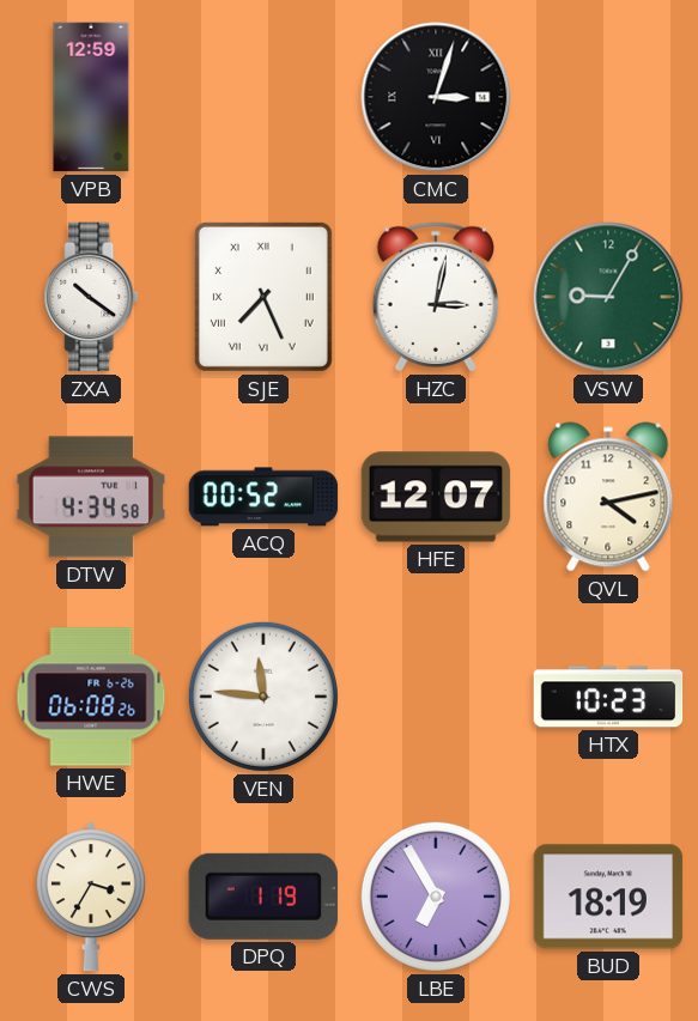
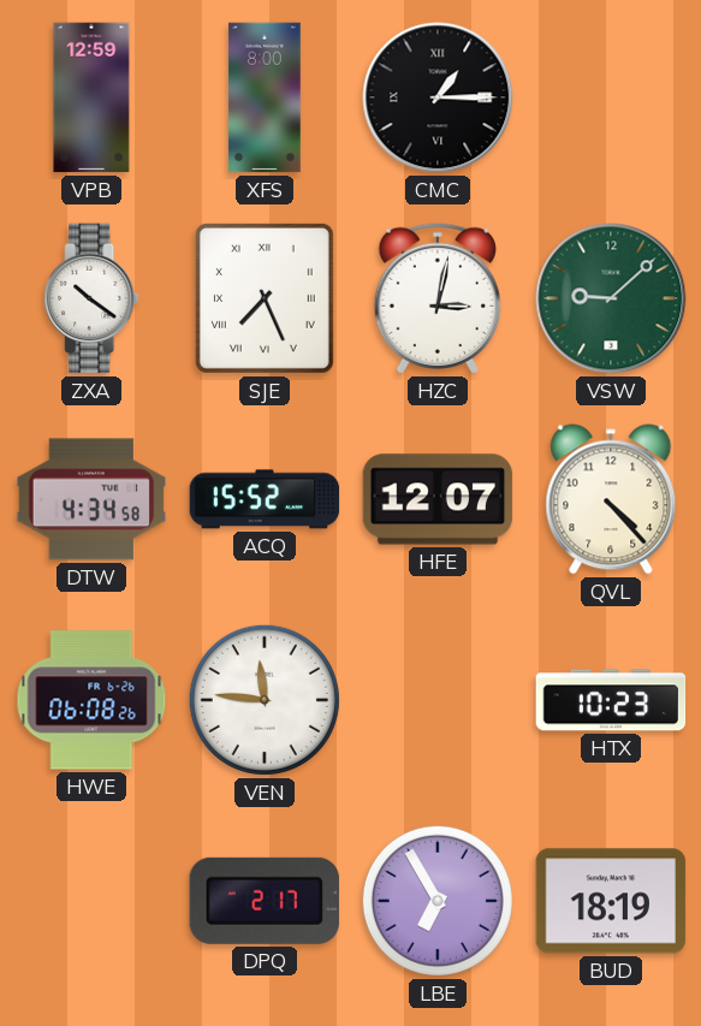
XFS: none -> 8:00
CMC: 3:03 -> 1:15
VSW: 9:05 -> 9:08
ACQ: 00:52 -> 15:52
QVL: 4:13 -> 4:23
CWS: 3:35 -> none
DPQ: 1:19 -> 2:17
